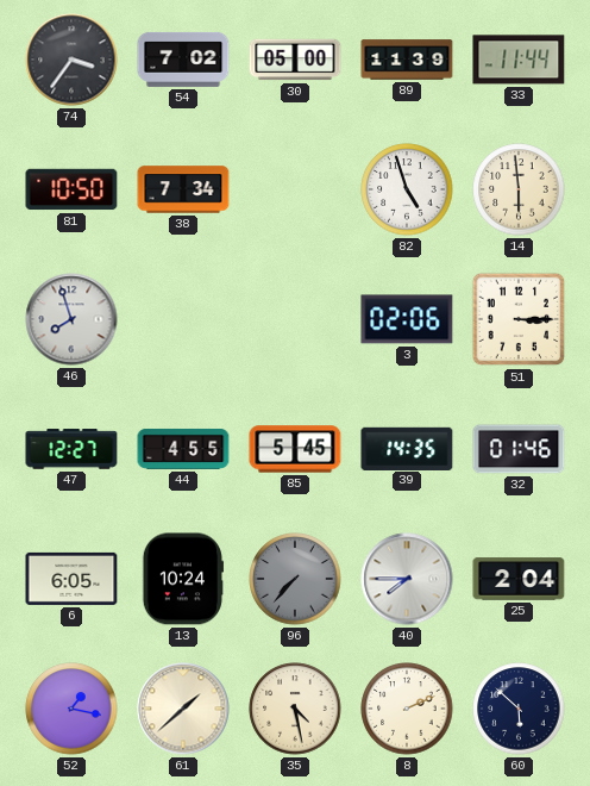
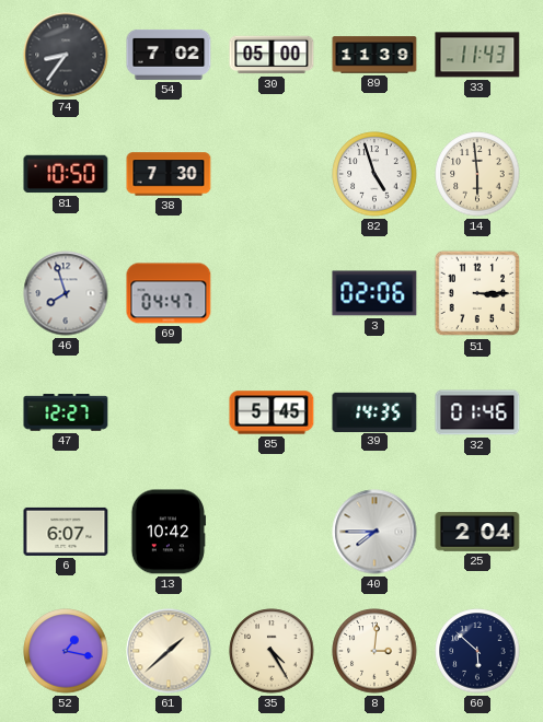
74: 3:36 -> 8:36
33: 11:44 -> 11:43
38: 7:34 -> 7:30
69: none -> 04:47
44: 4:55 -> none
6: 6:05 -> 6:07
13: 10:24 -> 10:42
96: 7:37 -> none
35: 4:28 -> 4:25
8: 2:11 -> 3:01
